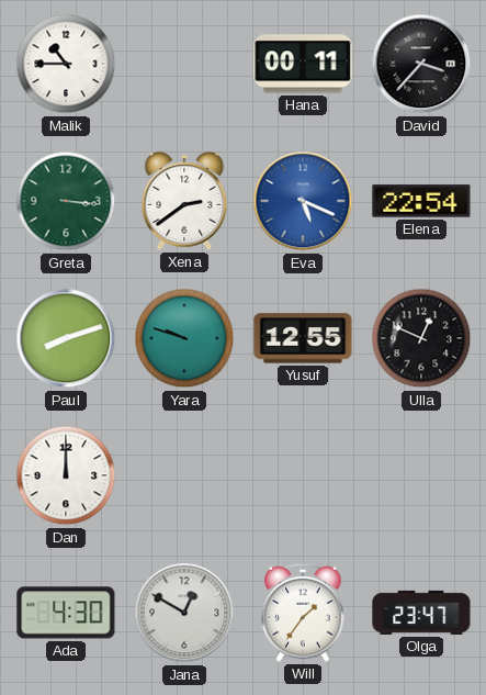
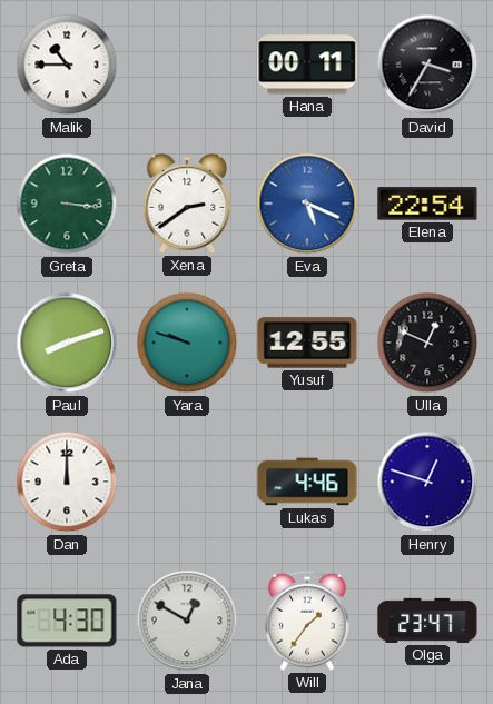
David: 3:37 -> 3:35
Lukas: none -> 4:46
Henry: none -> 12:48
